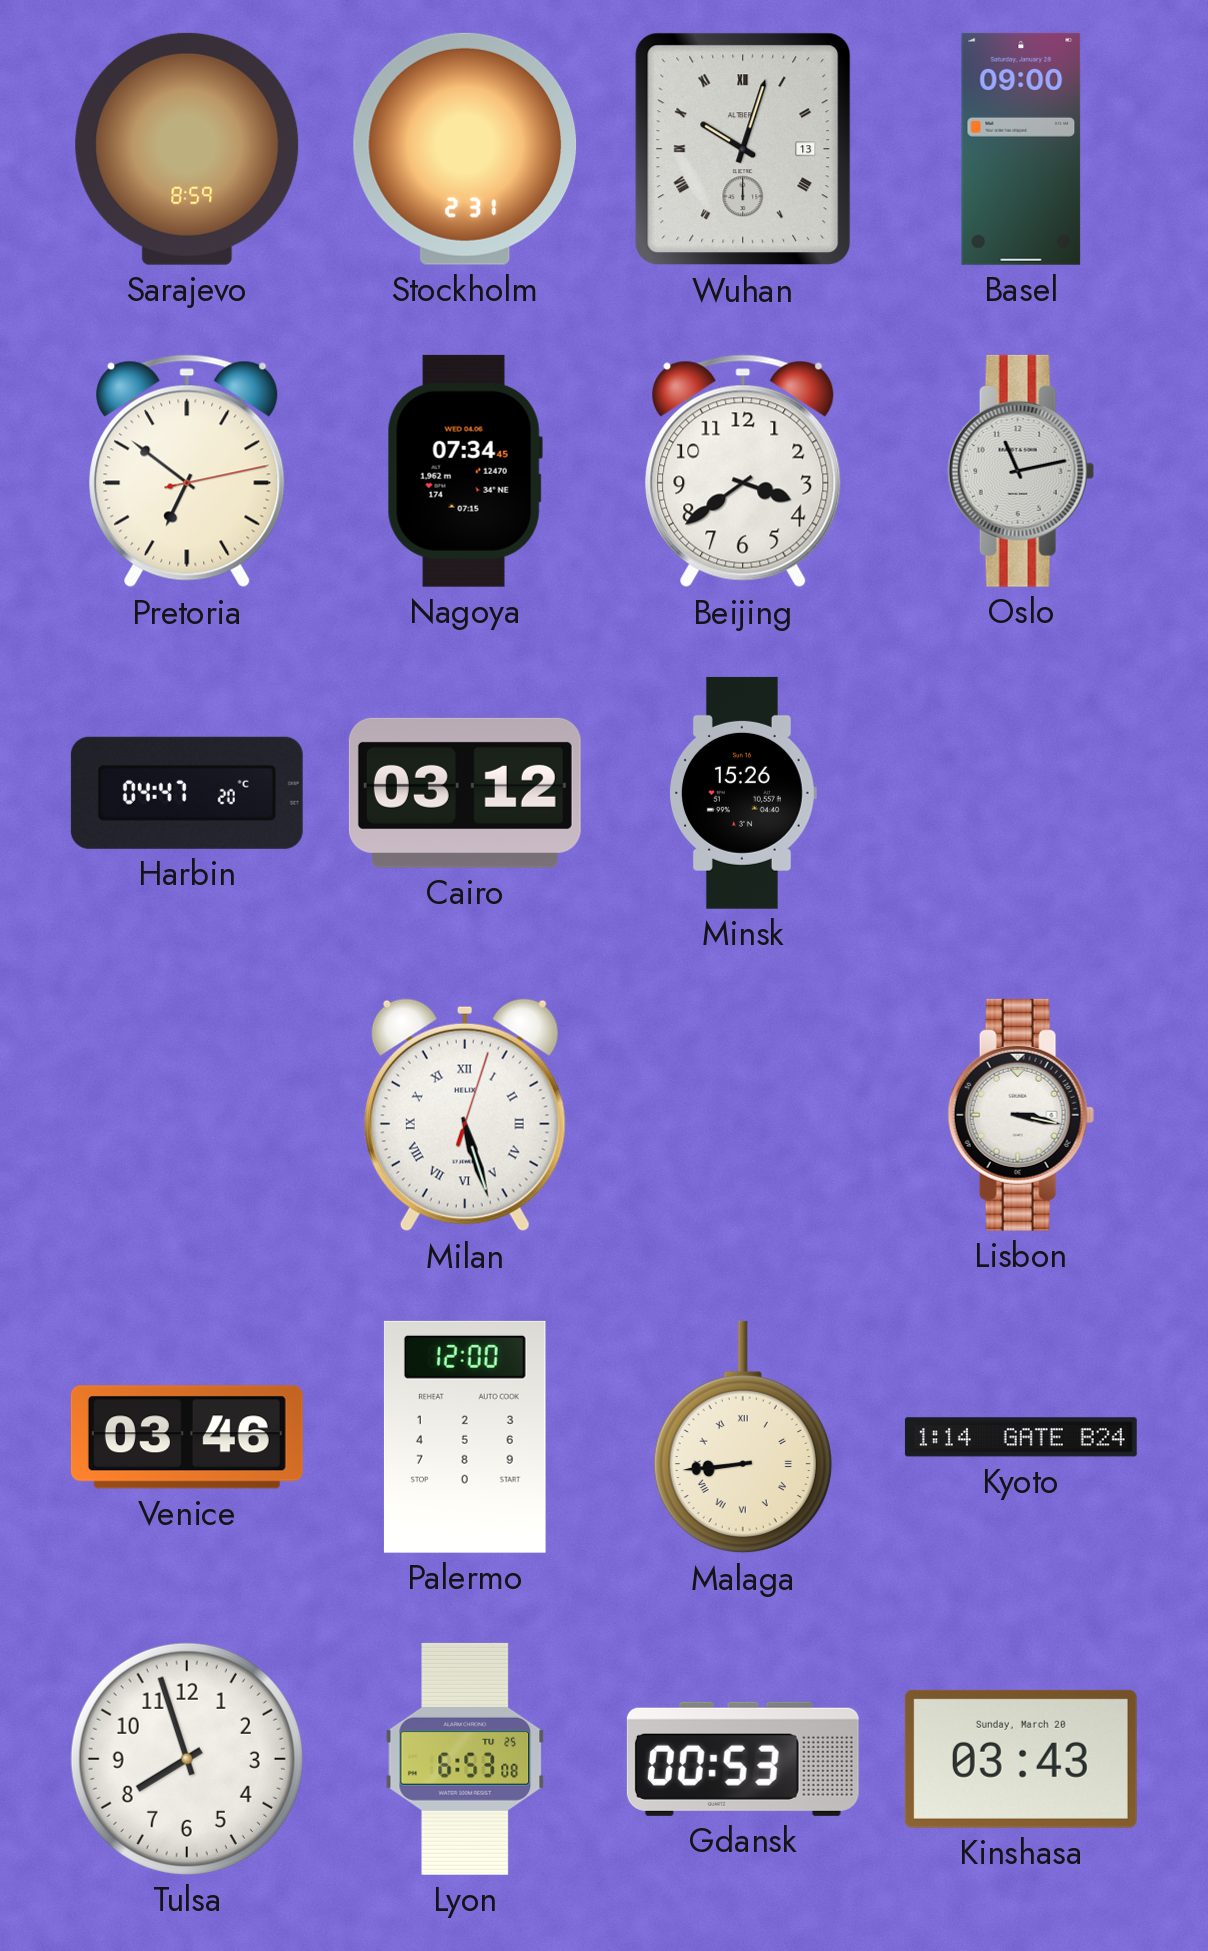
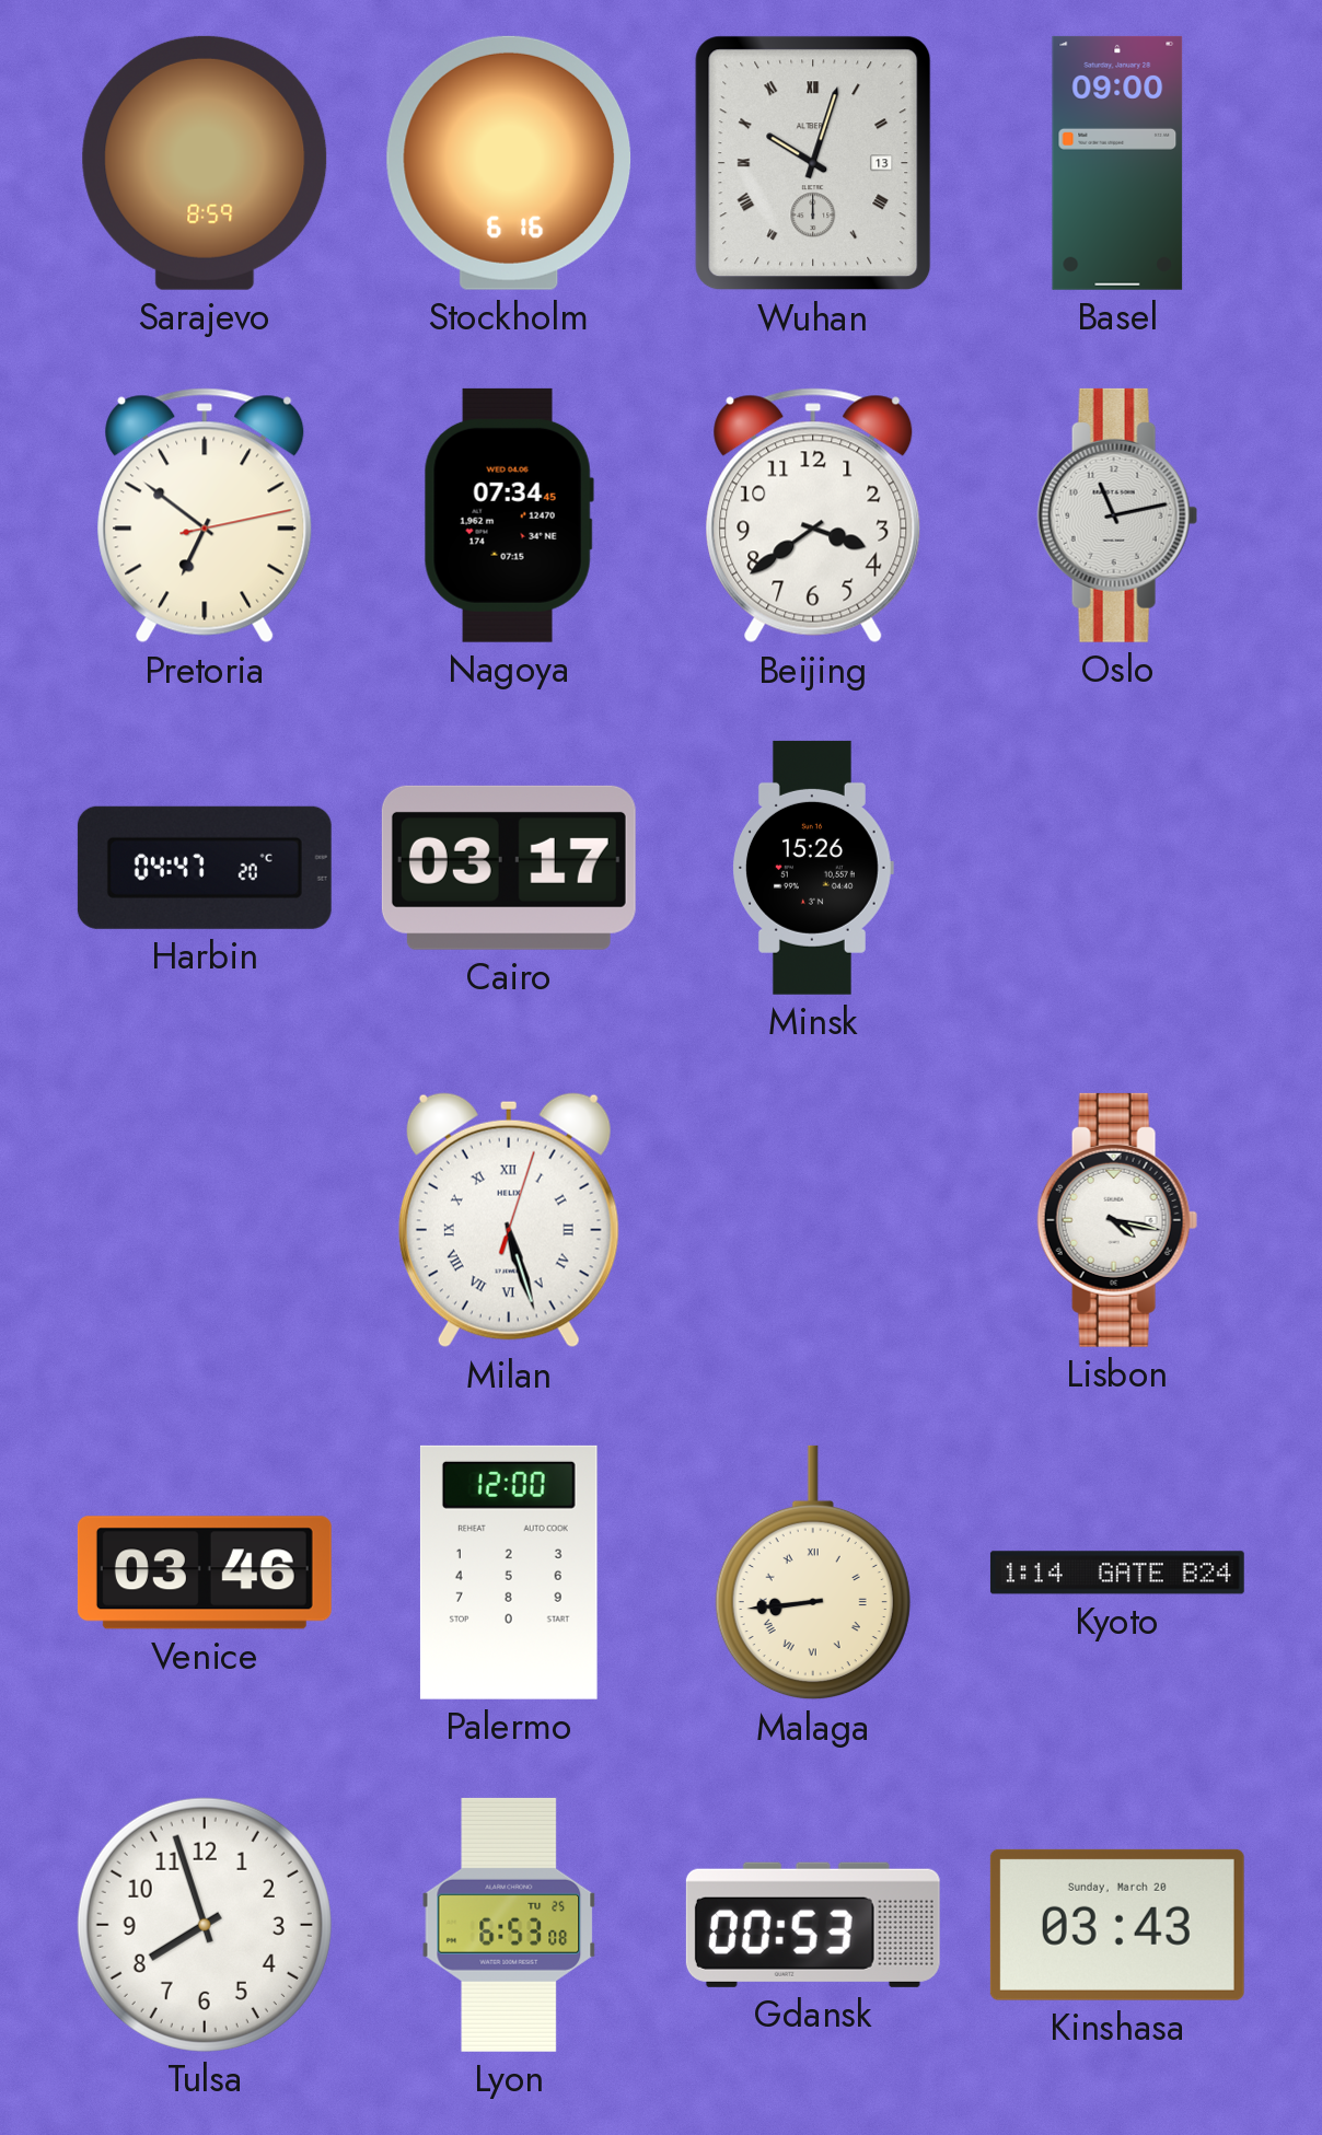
Stockholm: 2:31 -> 6:16
Cairo: 03:12 -> 03:17
Lisbon: 3:17 -> 4:17
